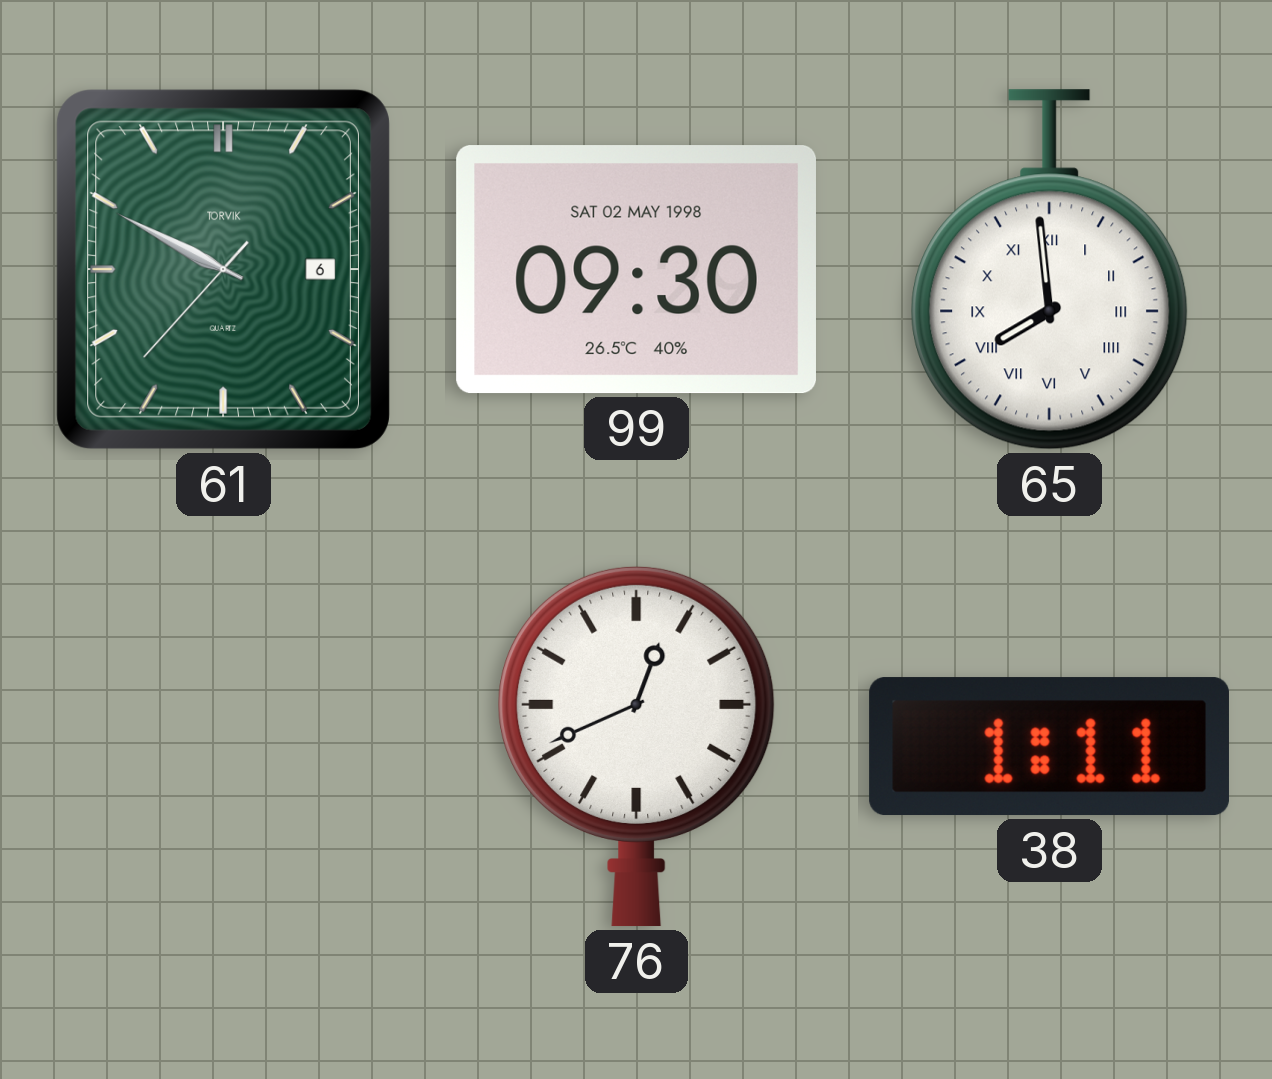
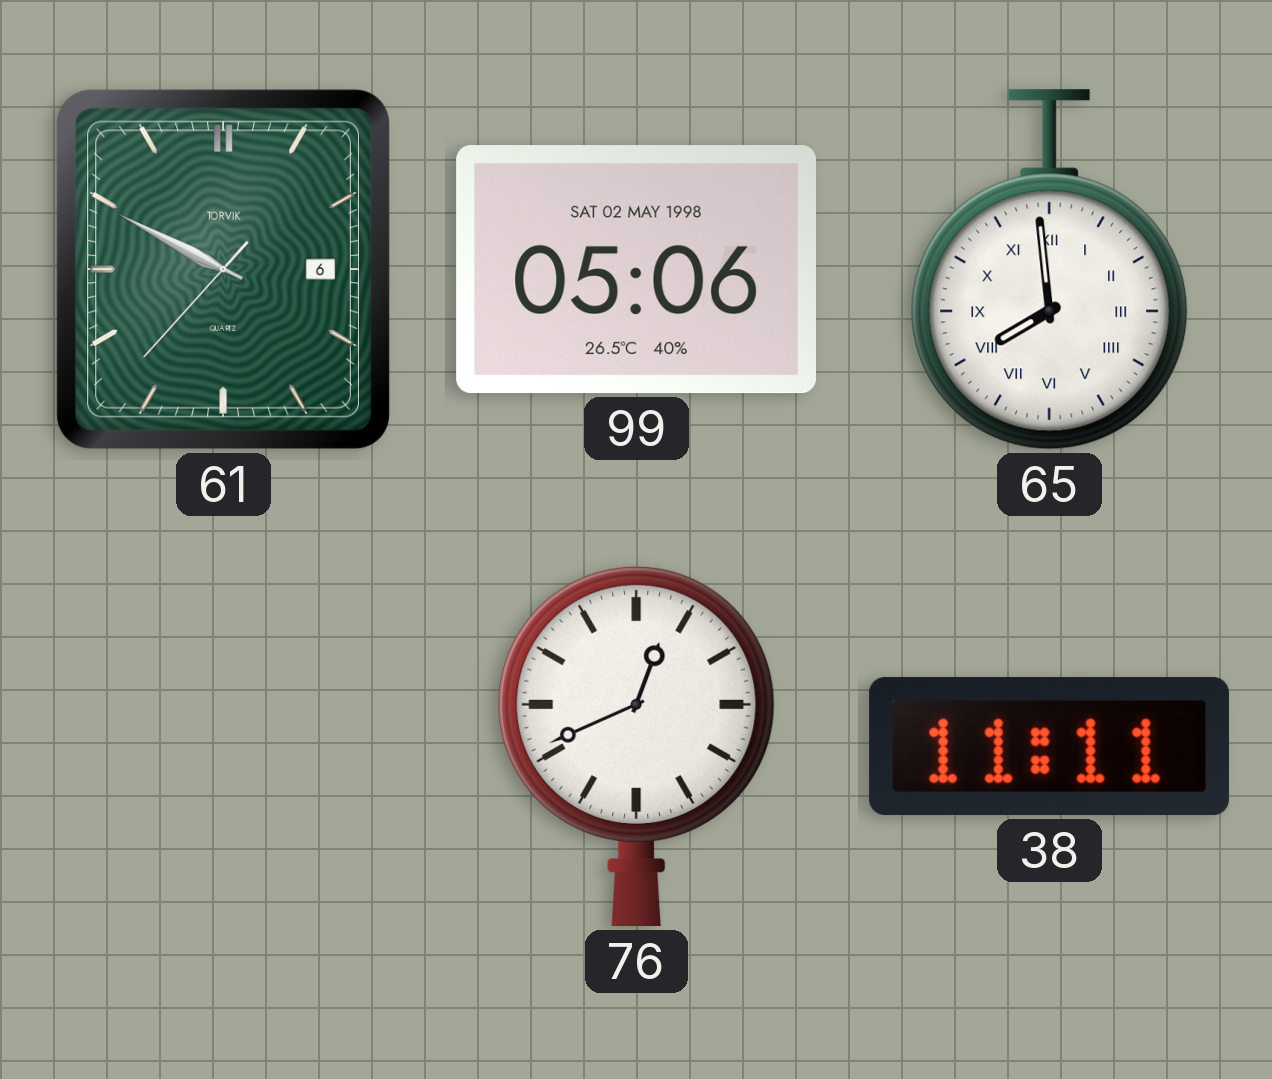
99: 09:30 -> 05:06
38: 1:11 -> 11:11
